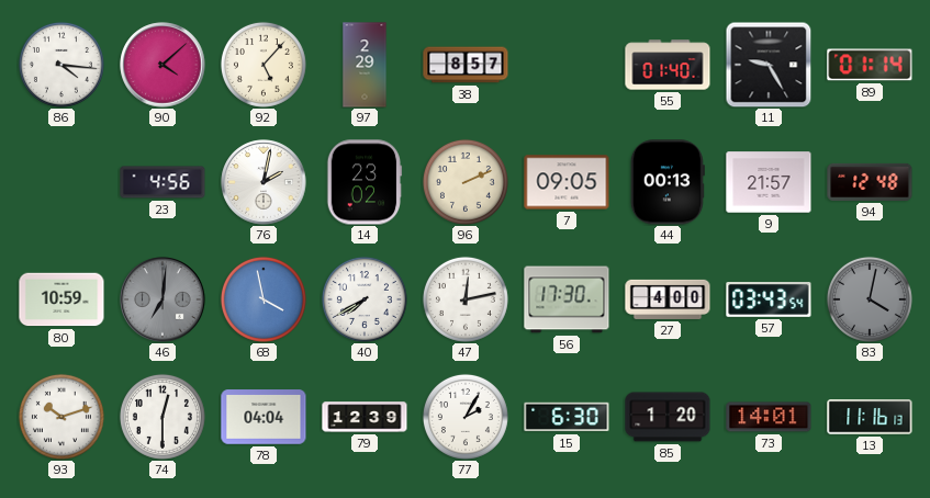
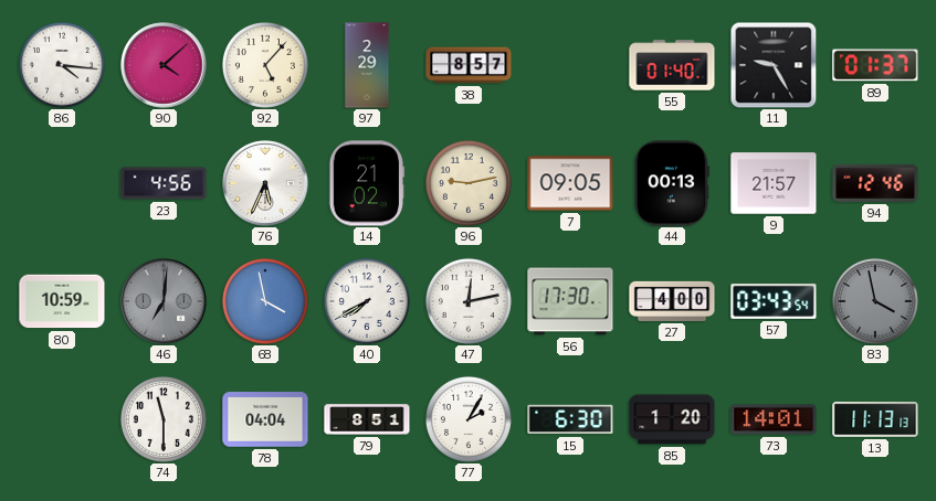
89: 01:14 -> 01:37
76: 2:02 -> 5:34
14: 23:02 -> 21:02
96: 2:11 -> 9:13
94: 12:48 -> 12:46
83: 4:02 -> 3:58
93: 10:12 -> none
74: 12:30 -> 11:30
79: 12:39 -> 8:51
13: 11:16 -> 11:13
